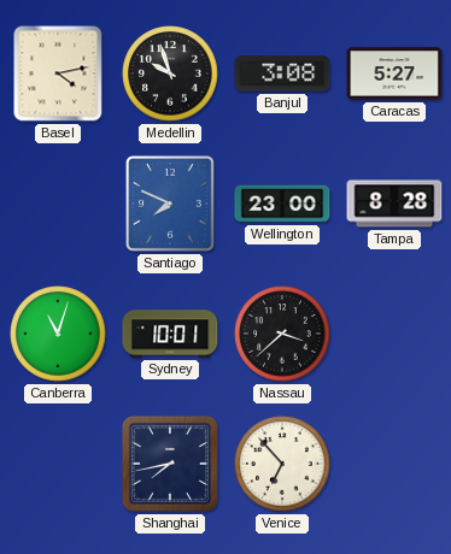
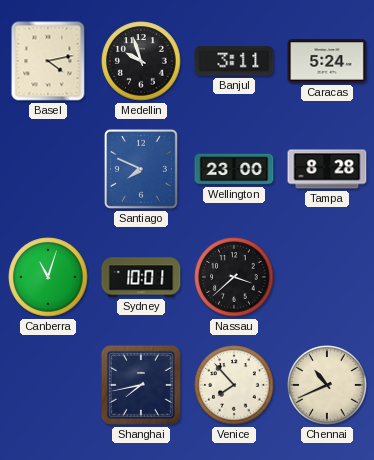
Banjul: 3:08 -> 3:11
Caracas: 5:27 -> 5:24
Venice: 6:53 -> 7:53
Chennai: none -> 10:41
